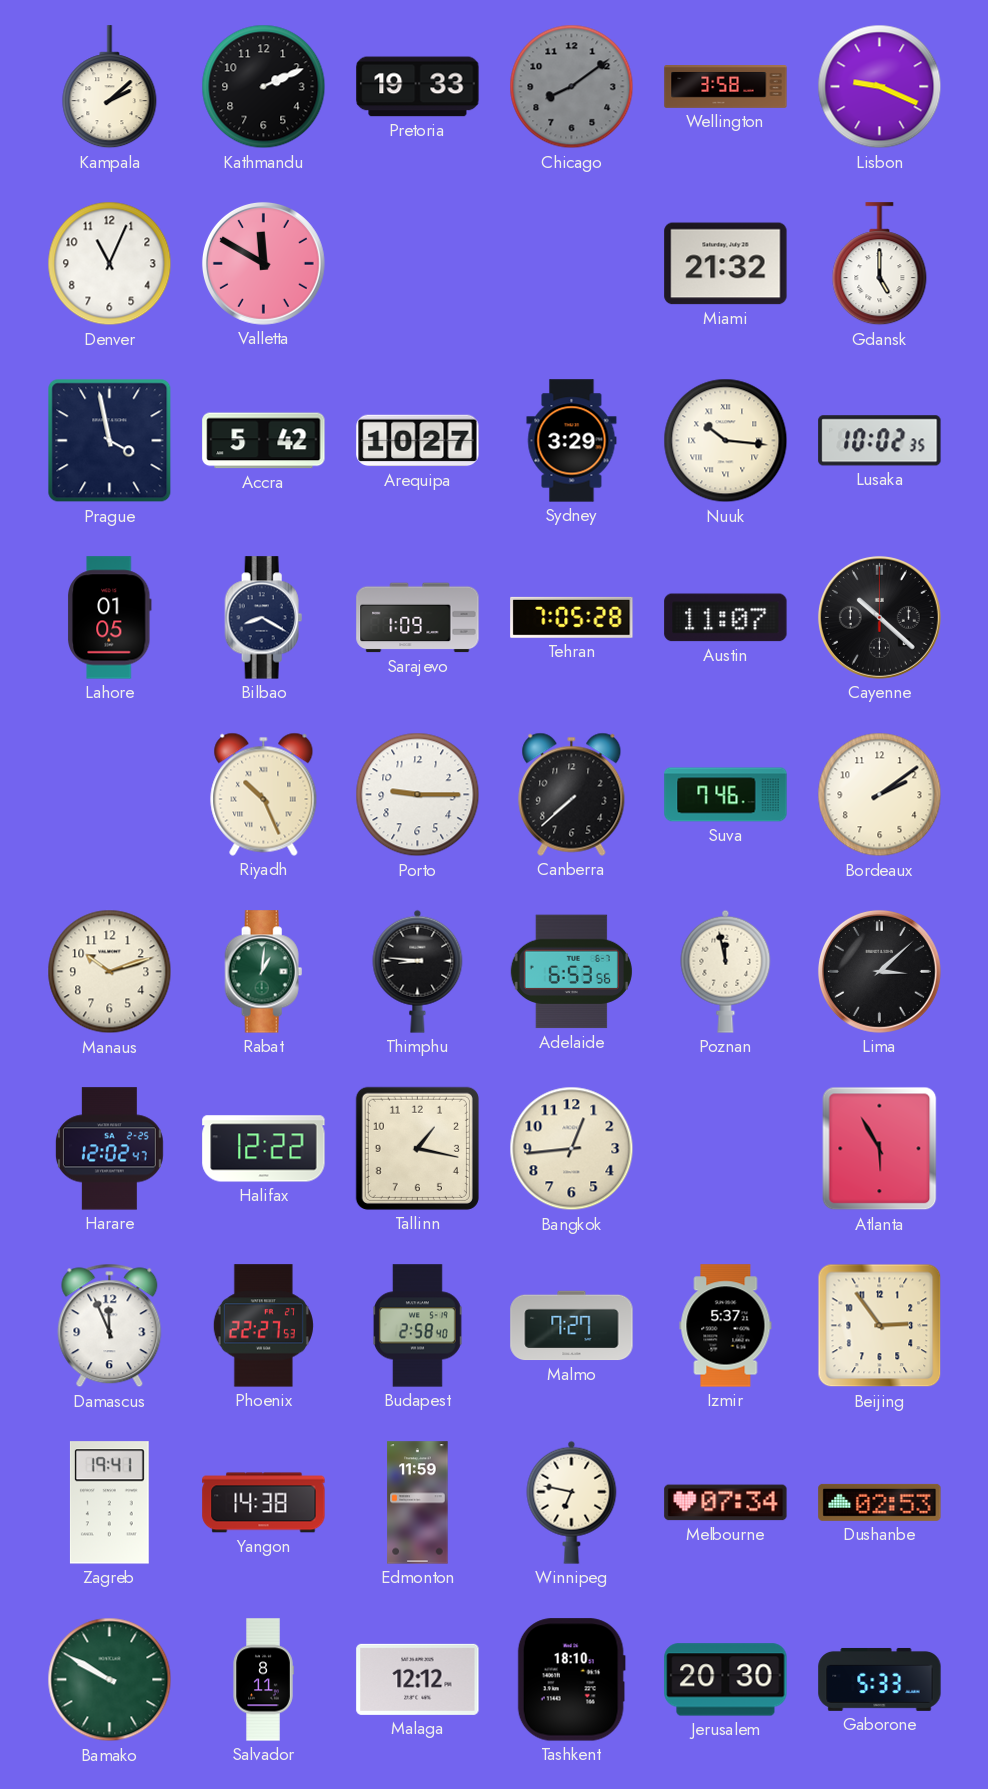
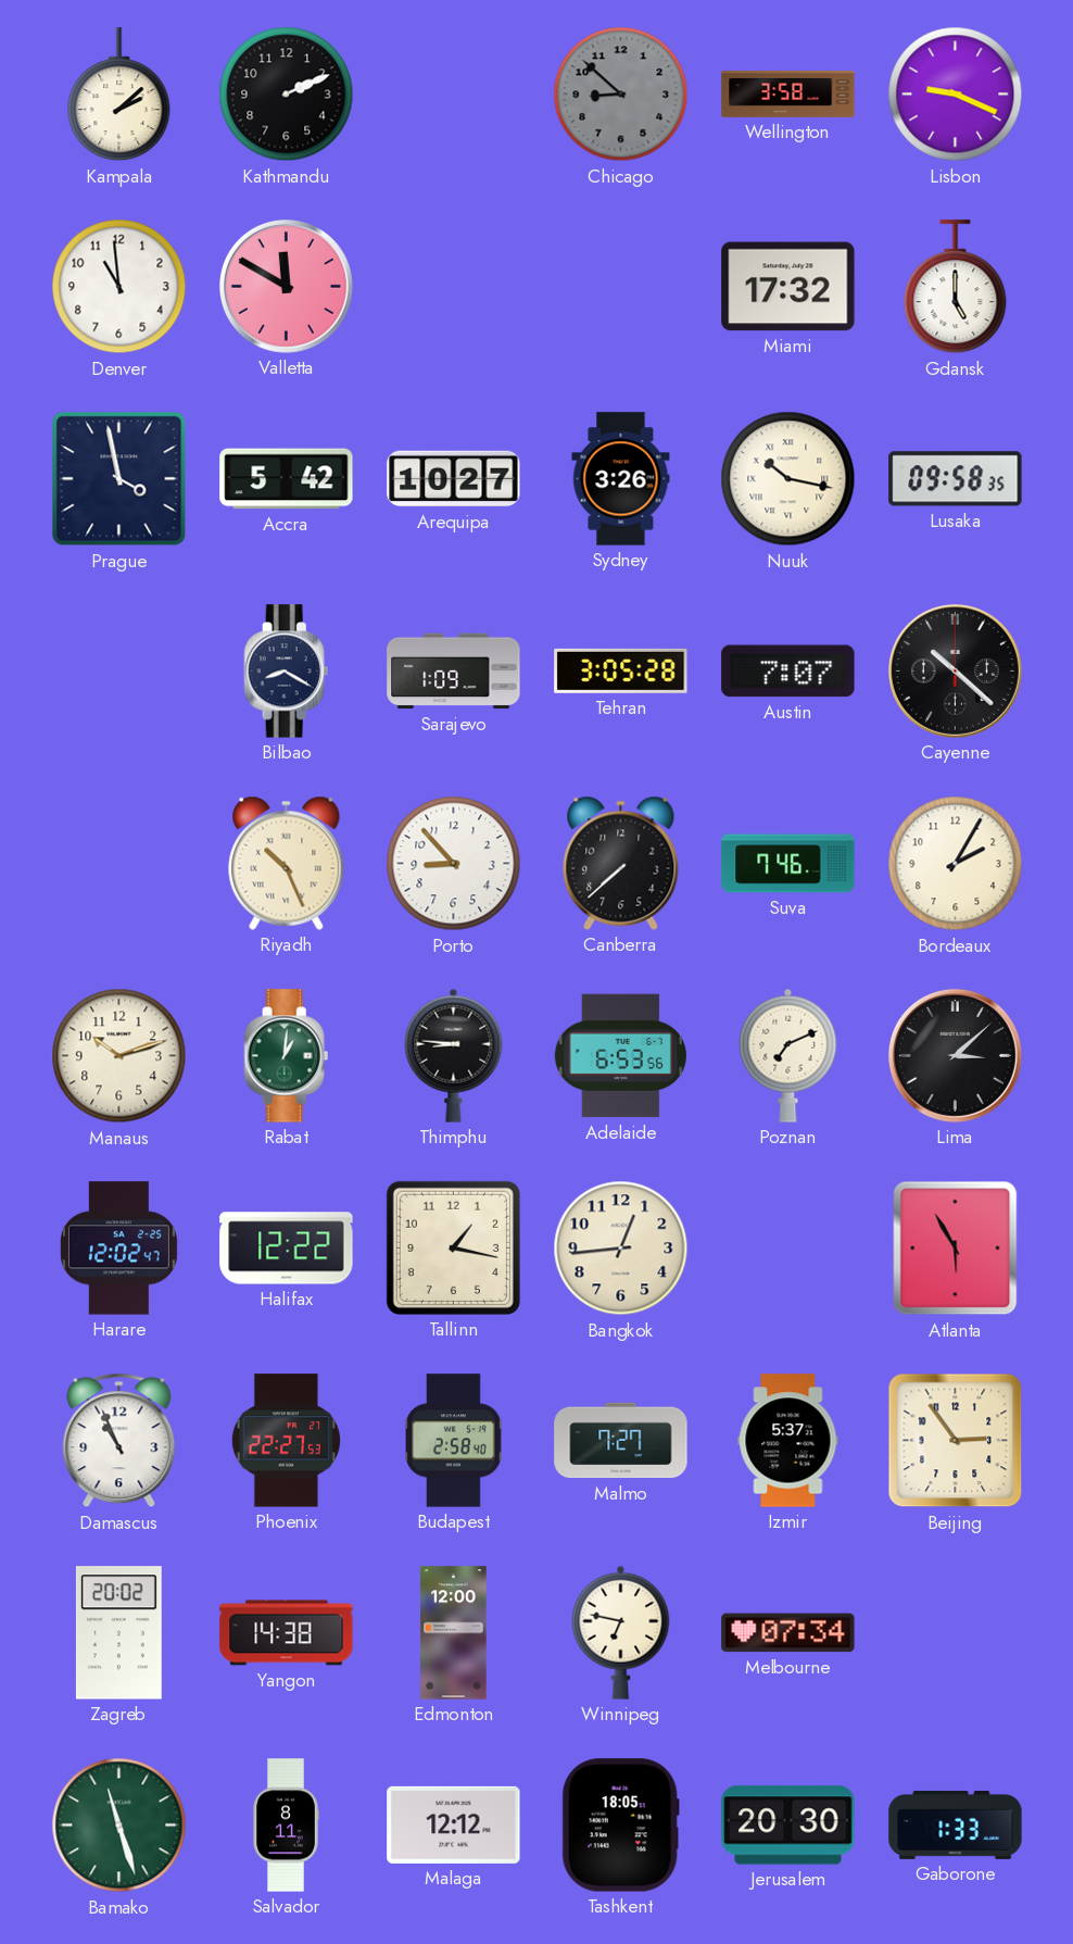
Pretoria: 19:33 -> none
Chicago: 8:09 -> 8:52
Denver: 11:04 -> 10:59
Miami: 21:32 -> 17:32
Sydney: 3:29 -> 3:26
Nuuk: 10:16 -> 10:17
Lusaka: 10:02 -> 09:58
Lahore: 01:05 -> none
Tehran: 7:05 -> 3:05
Austin: 11:07 -> 7:07
Porto: 9:15 -> 8:53
Bordeaux: 2:09 -> 2:05
Poznan: 11:58 -> 7:11
Damascus: 11:56 -> 10:56
Zagreb: 19:41 -> 20:02
Edmonton: 11:59 -> 12:00
Dushanbe: 02:53 -> none
Bamako: 9:50 -> 11:27
Tashkent: 18:10 -> 18:05
Gaborone: 5:33 -> 1:33
